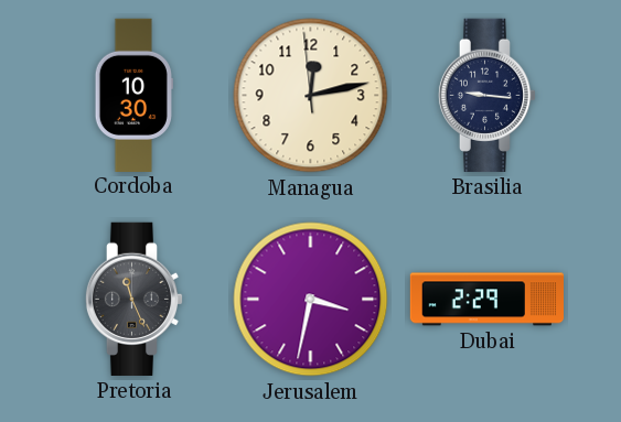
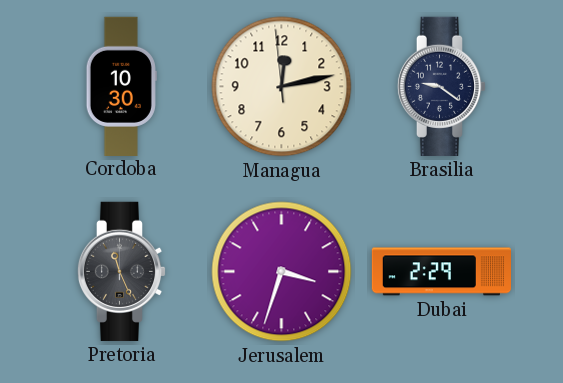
Brasilia: 9:16 -> 9:21
Jerusalem: 3:32 -> 3:33
